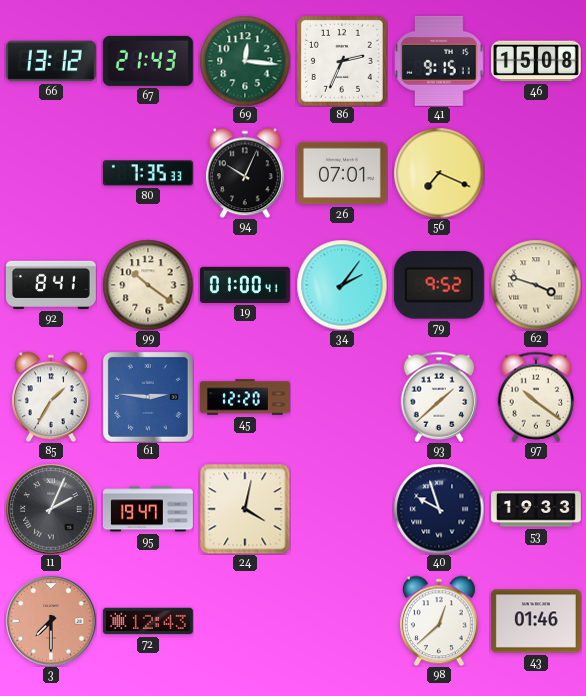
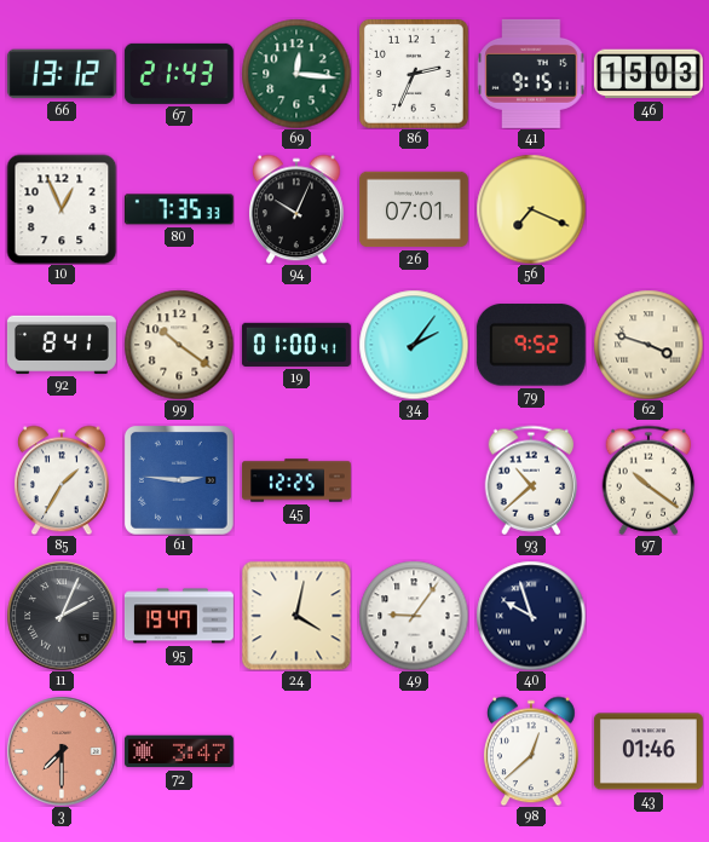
46: 15:08 -> 15:03
10: none -> 12:56
45: 12:20 -> 12:25
93: 1:38 -> 10:38
49: none -> 9:06
53: 19:33 -> none
72: 12:43 -> 3:47
